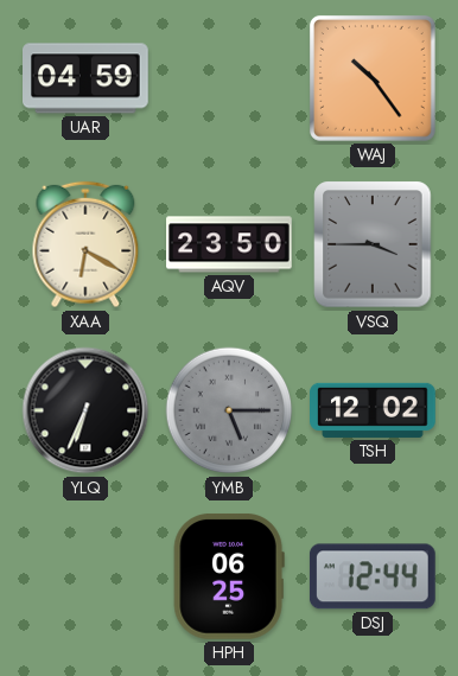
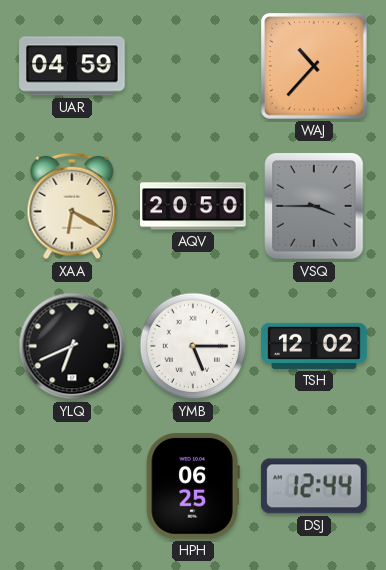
WAJ: 10:24 -> 10:37
AQV: 23:50 -> 20:50
YLQ: 6:34 -> 6:41
YMB dial: grey -> white
